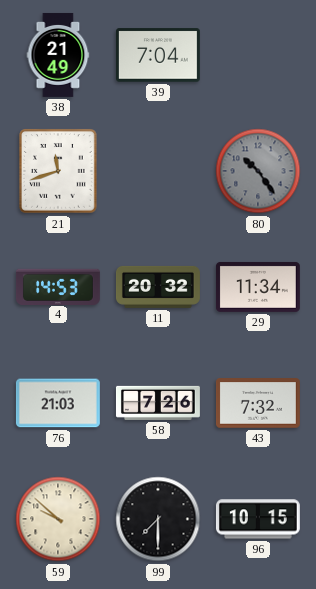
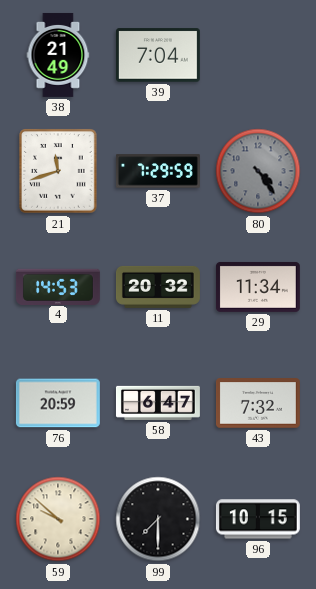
37: none -> 7:29
80: 10:24 -> 4:24
76: 21:03 -> 20:59
58: 7:26 -> 6:47
